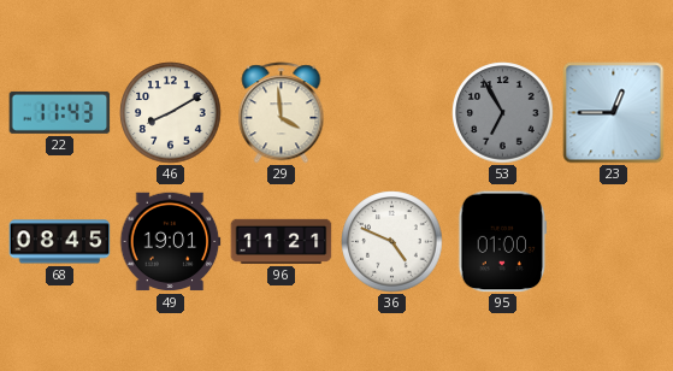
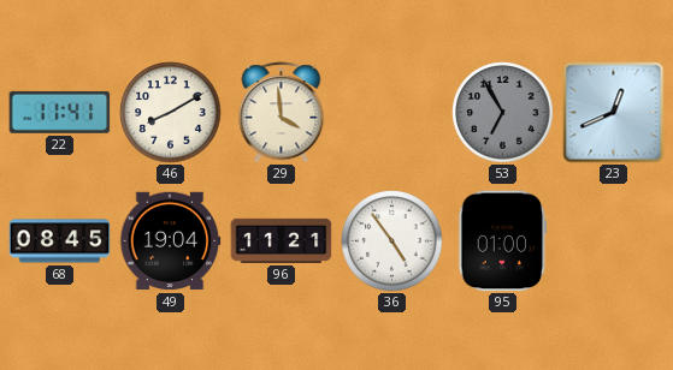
22: 11:43 -> 11:41
23: 12:45 -> 12:41
49: 19:01 -> 19:04
36: 4:49 -> 4:54
